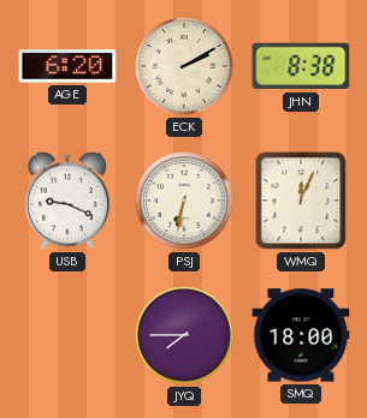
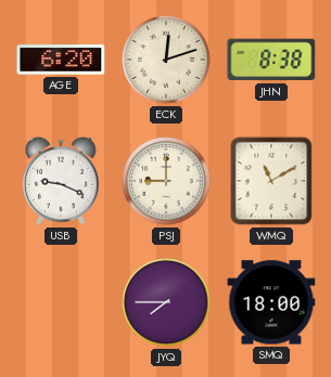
ECK: 2:10 -> 12:12
PSJ: 6:32 -> 9:00
WMQ: 12:04 -> 11:10
